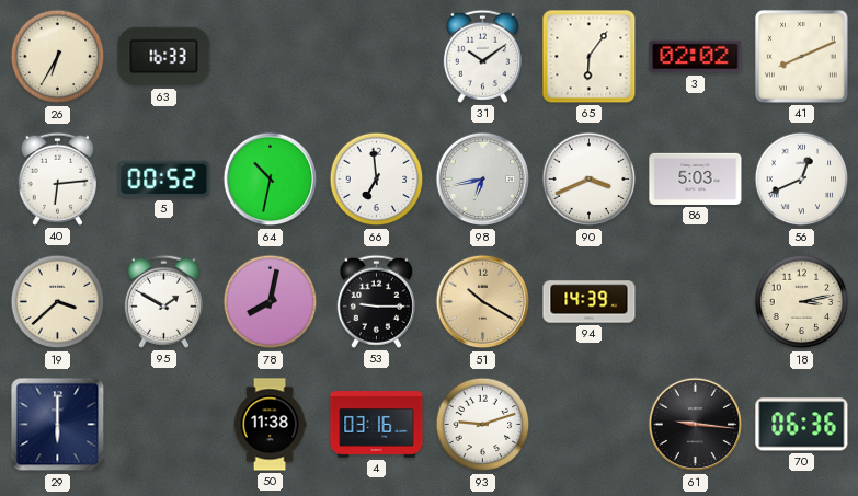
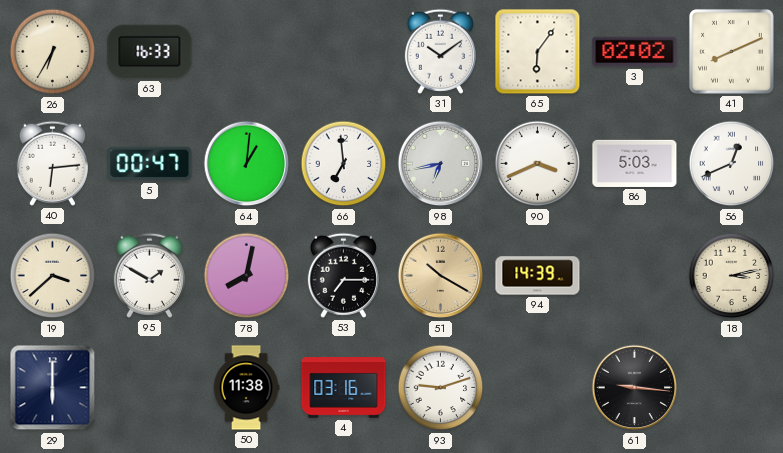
5: 00:52 -> 00:47
64: 10:32 -> 1:01
53: 9:15 -> 7:15
70: 06:36 -> none
